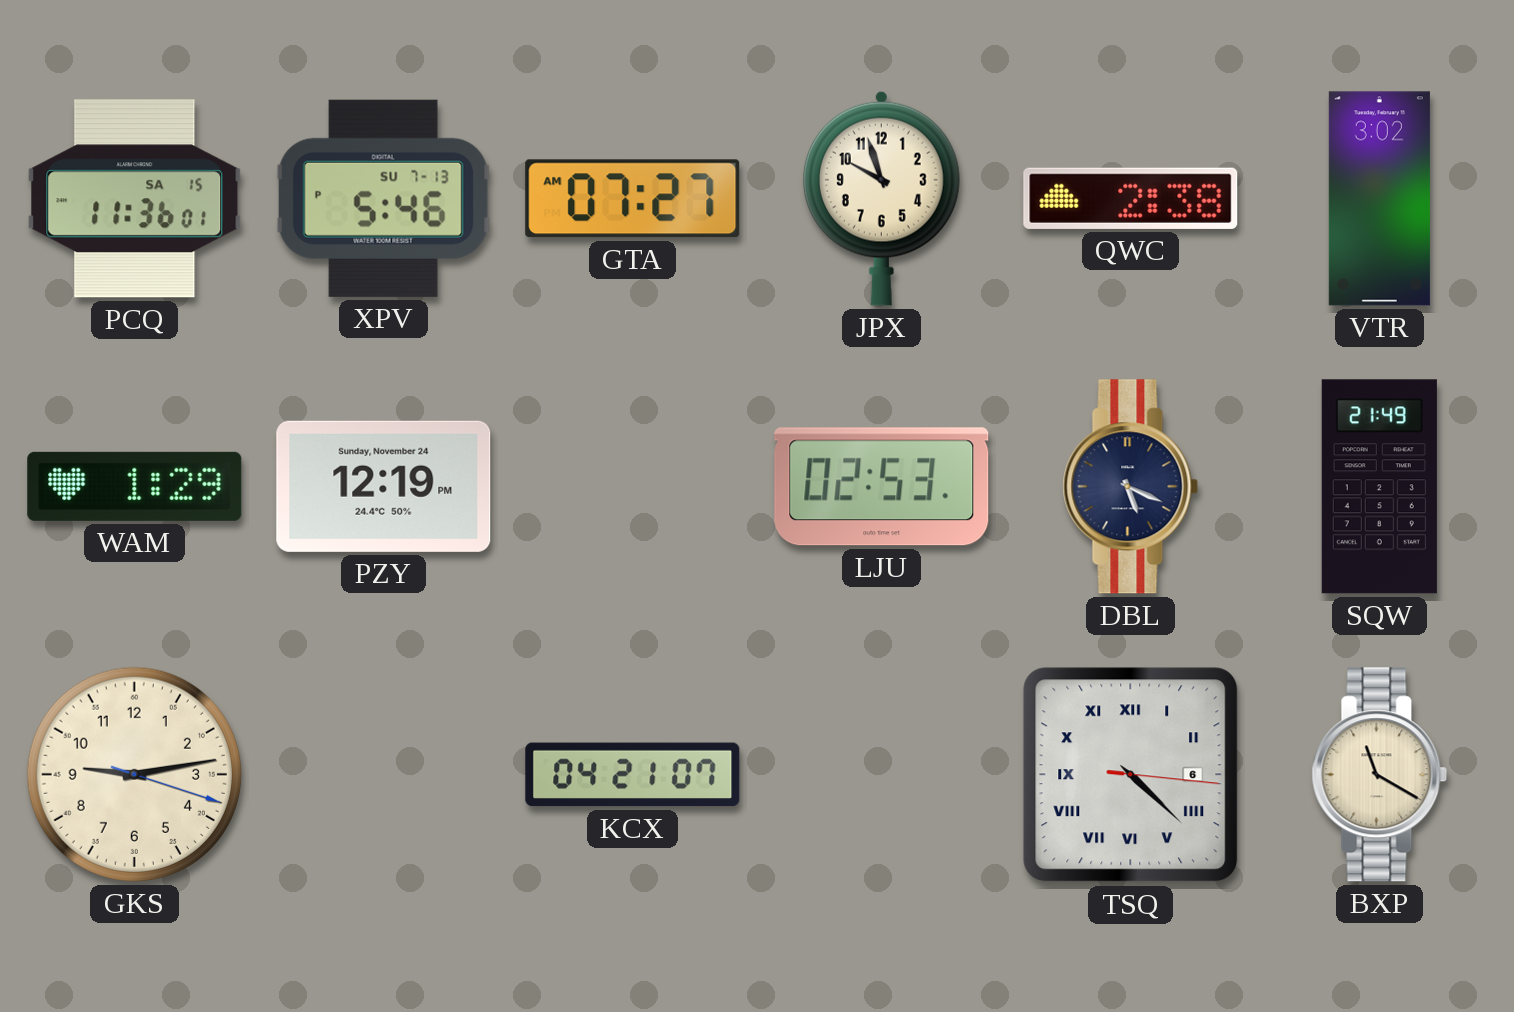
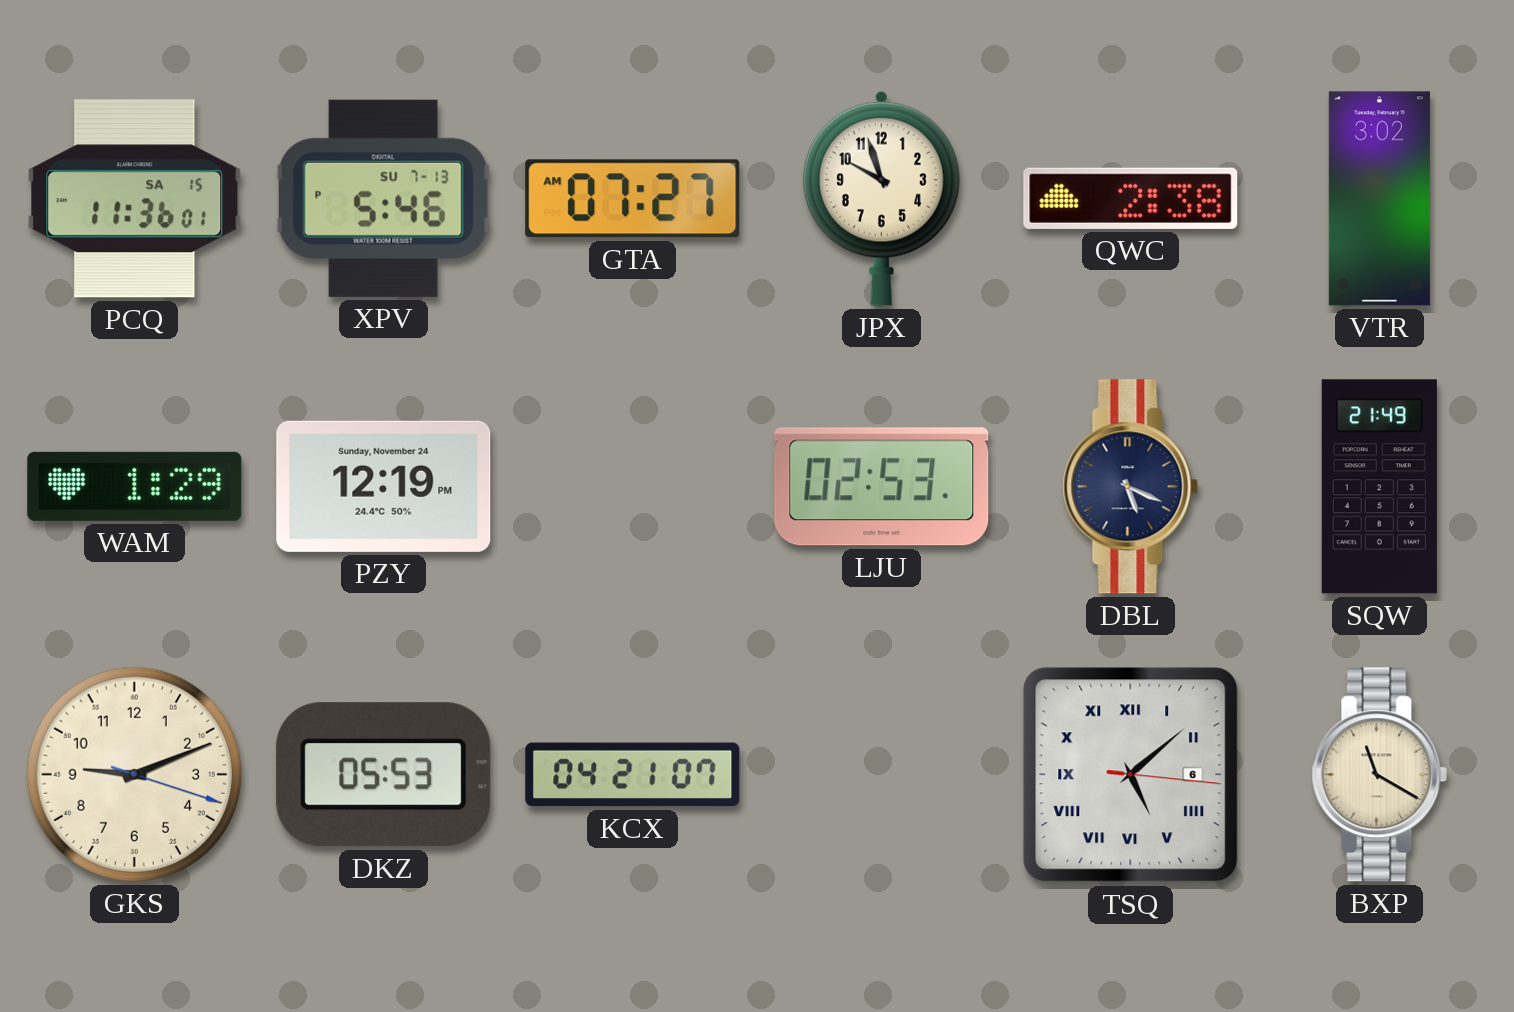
GKS: 9:13 -> 9:11
DKZ: none -> 05:53
TSQ: 4:22 -> 5:08
